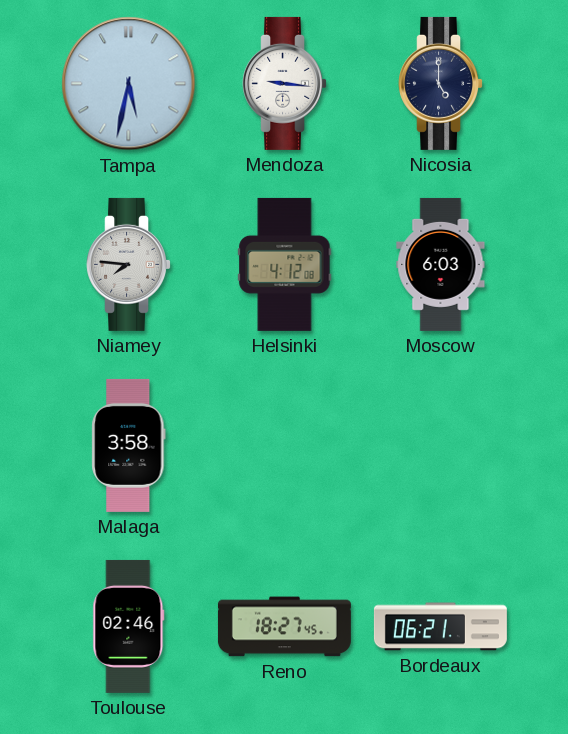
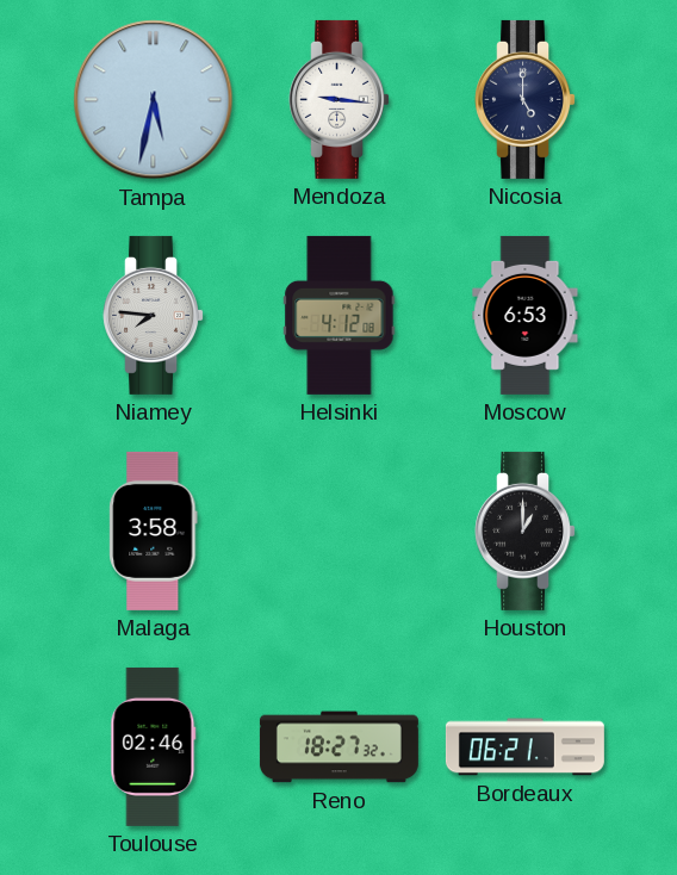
Moscow: 6:03 -> 6:53
Houston: none -> 1:00
Reno: 18:27:45 -> 18:27:32
